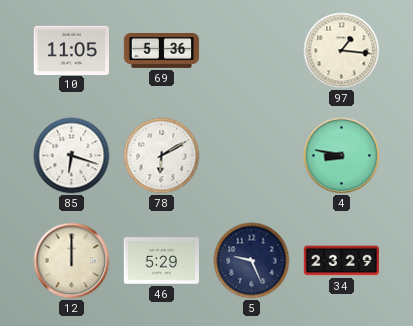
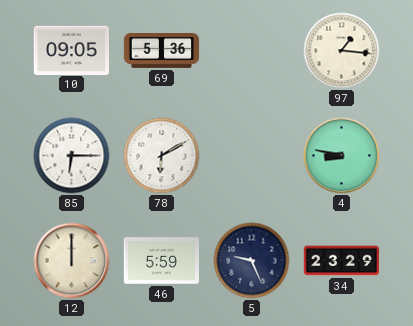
10: 11:05 -> 09:05
85: 6:18 -> 6:15
46: 5:29 -> 5:59
